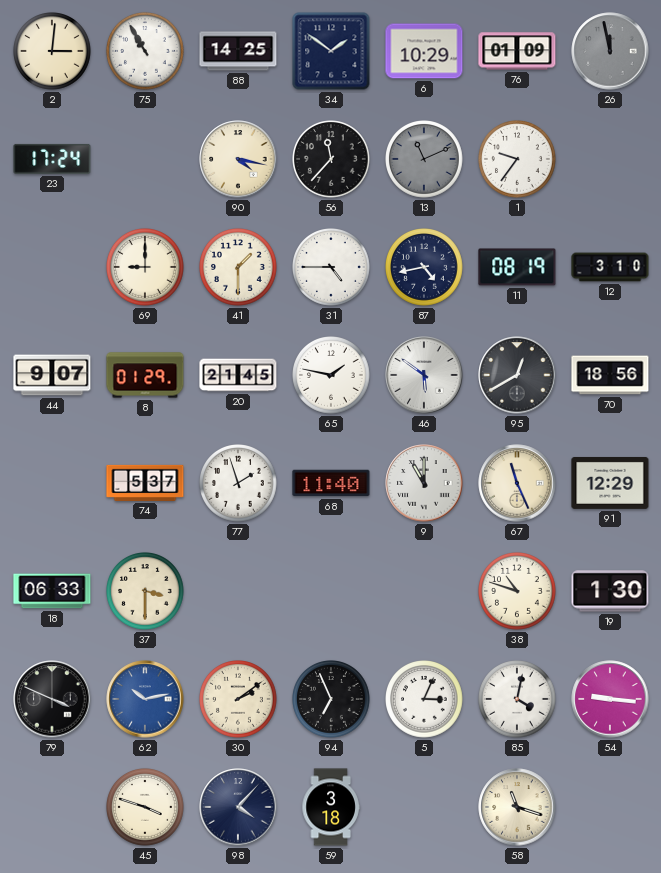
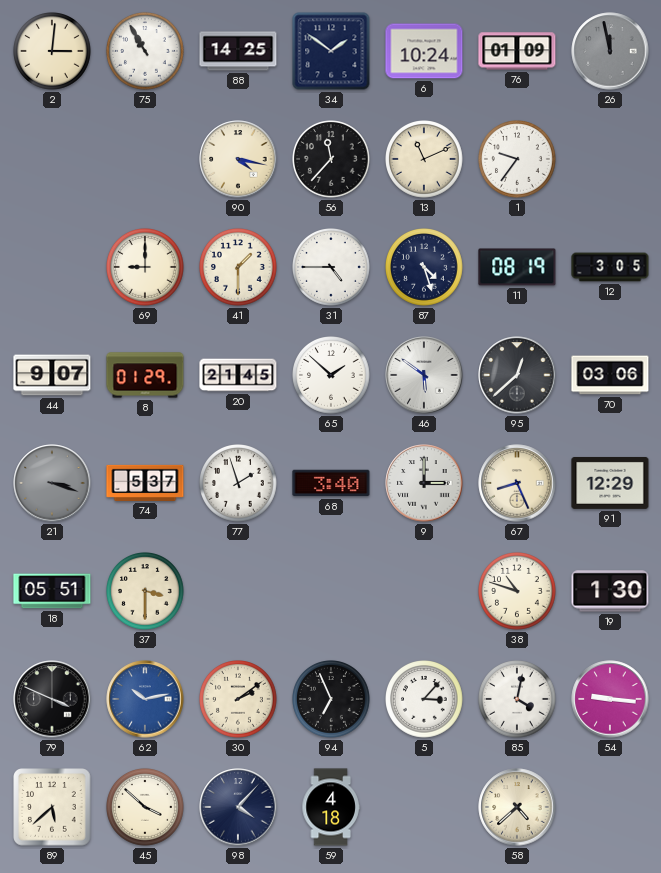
6: 10:29 -> 10:24
23: 17:24 -> none
13 dial: grey -> cream
87: 4:43 -> 4:27
12: 3:10 -> 3:05
65: 1:47 -> 1:52
95: 12:40 -> 12:38
70: 18:56 -> 03:06
21: none -> 3:18
68: 11:40 -> 3:40
9: 11:00 -> 3:00
67: 11:26 -> 8:26
18: 06:33 -> 05:51
5: 3:04 -> 3:07
89: none -> 5:38
45: 3:48 -> 3:52
59: 3:18 -> 4:18
58: 11:18 -> 4:38
